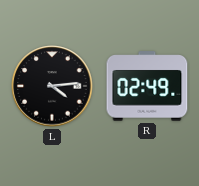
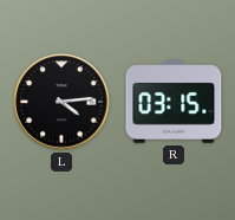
R: 02:49 -> 03:15
